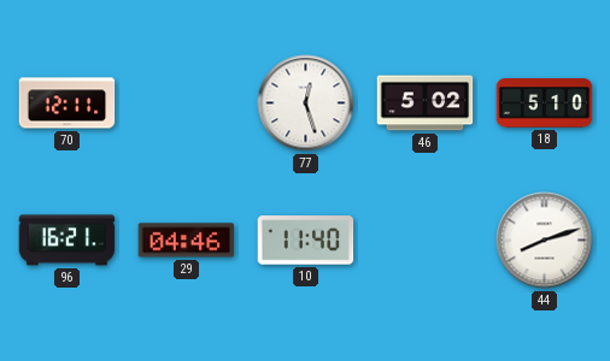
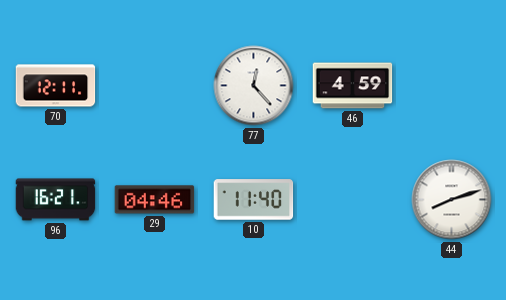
77: 12:27 -> 12:23
46: 5:02 -> 4:59
18: 5:10 -> none
